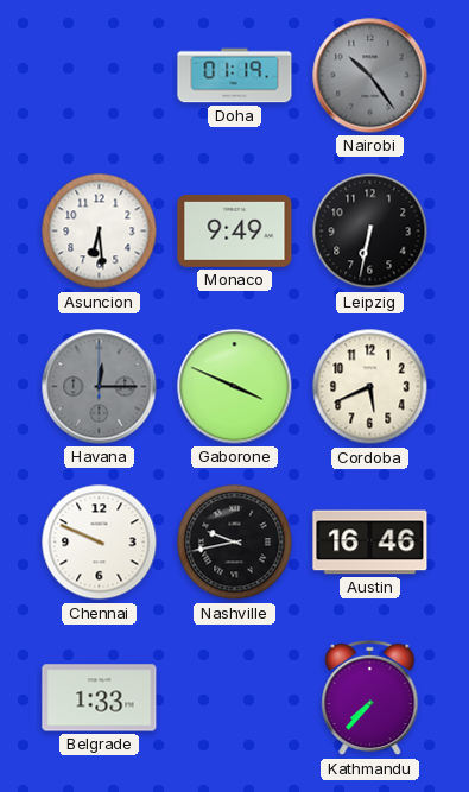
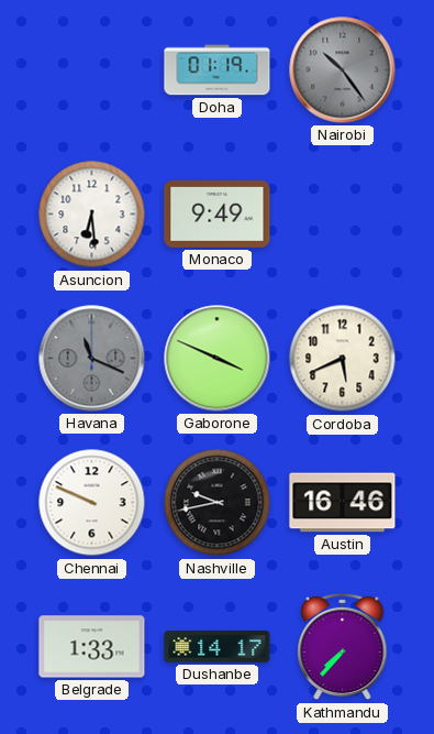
Leipzig: 6:32 -> none
Havana: 12:15 -> 11:19
Dushanbe: none -> 14:17
